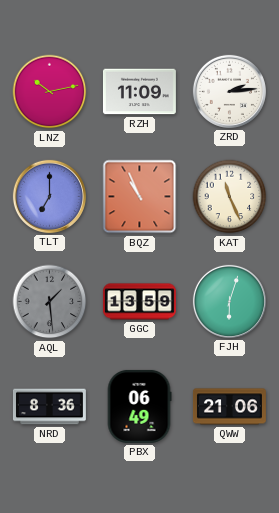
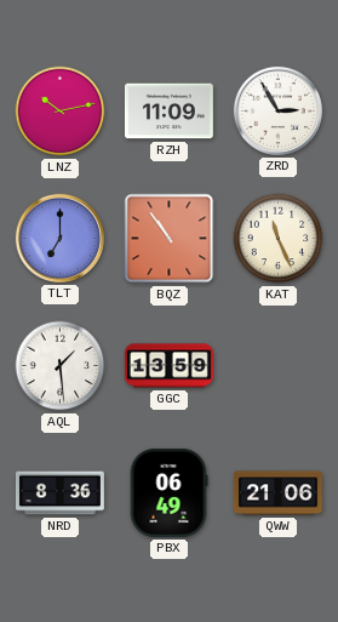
ZRD: 2:14 -> 2:55
BQZ: 10:56 -> 10:54
AQL dial: grey -> white
FJH: 6:03 -> none
